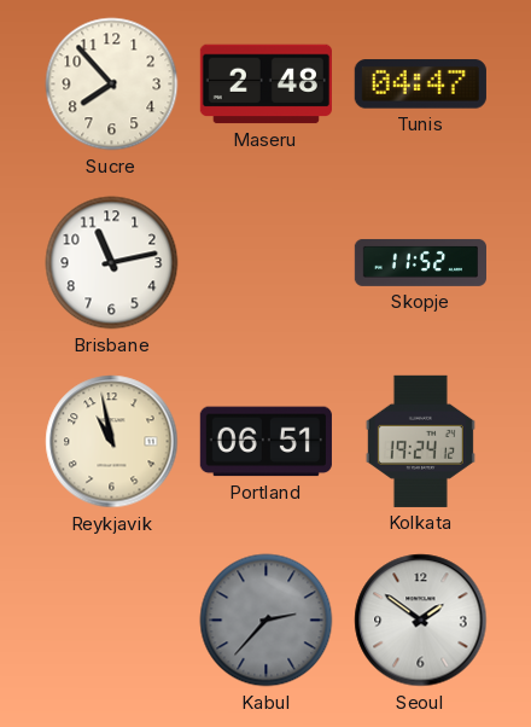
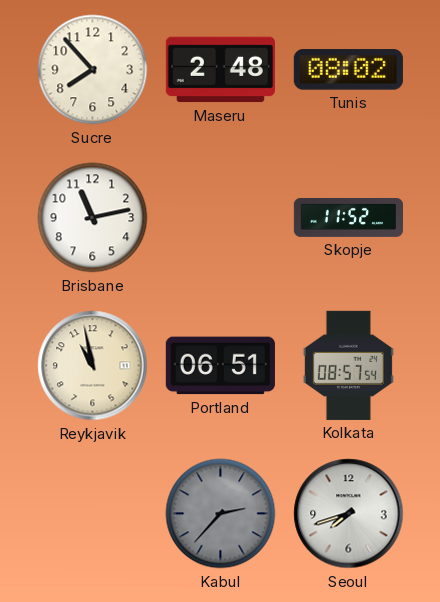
Tunis: 04:47 -> 08:02
Kolkata: 19:24 -> 08:57
Seoul: 1:51 -> 7:42
